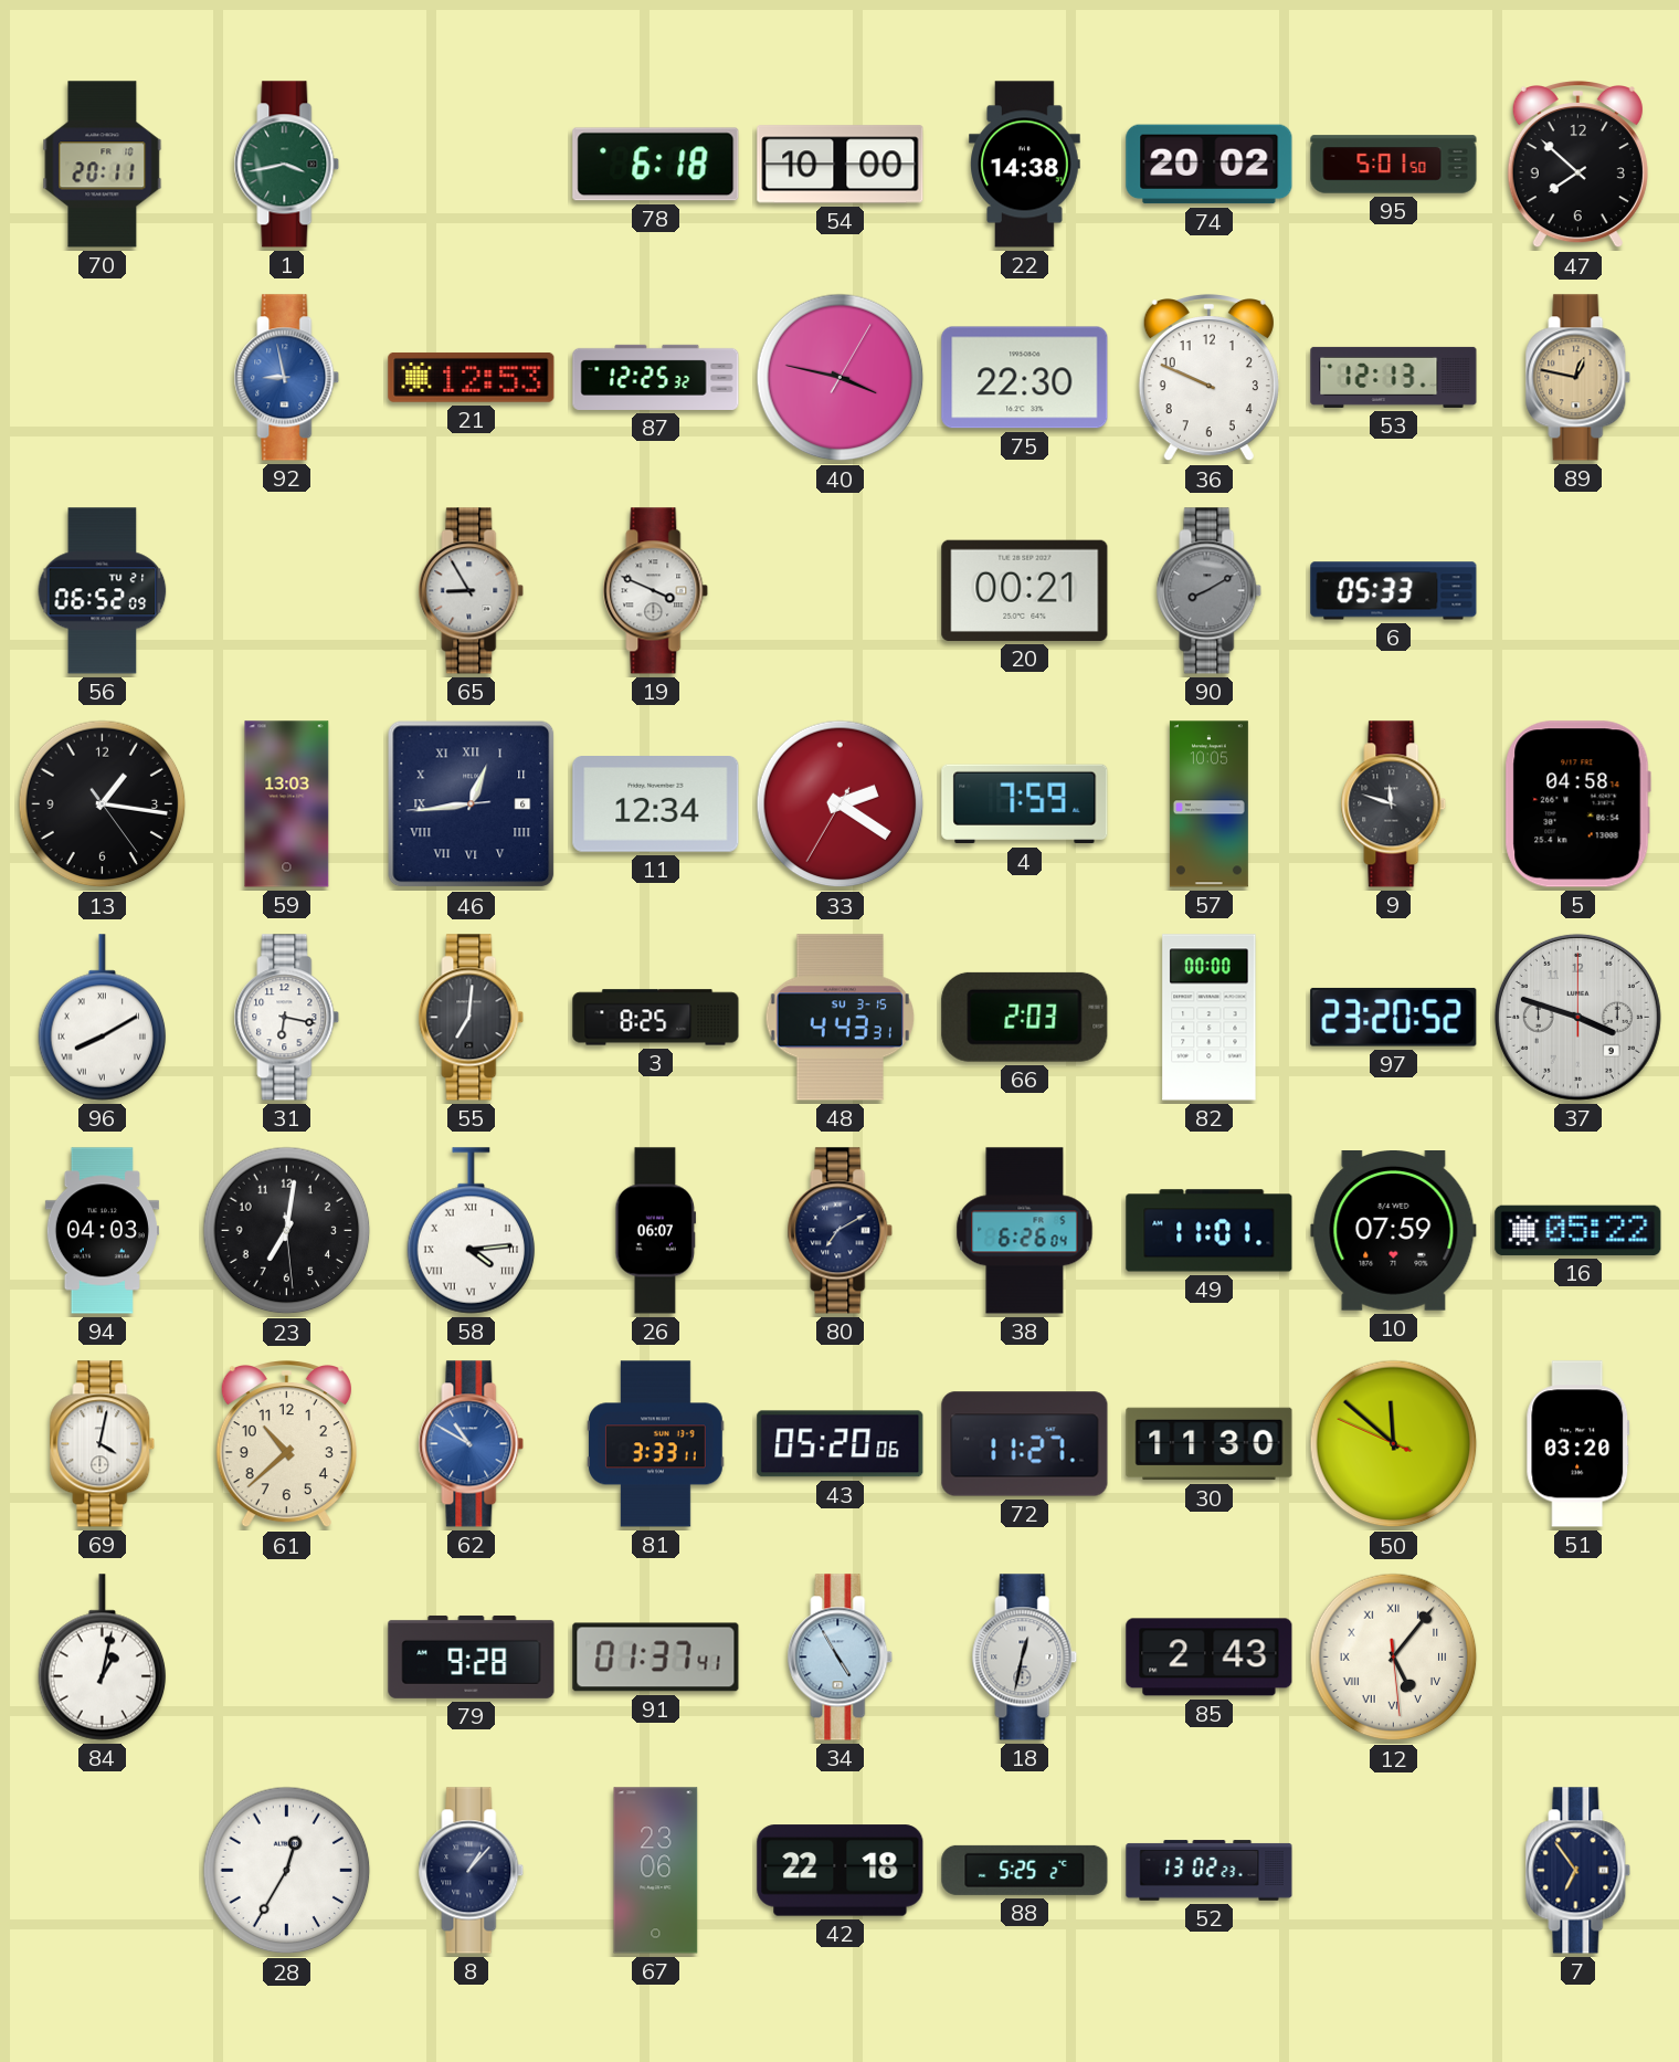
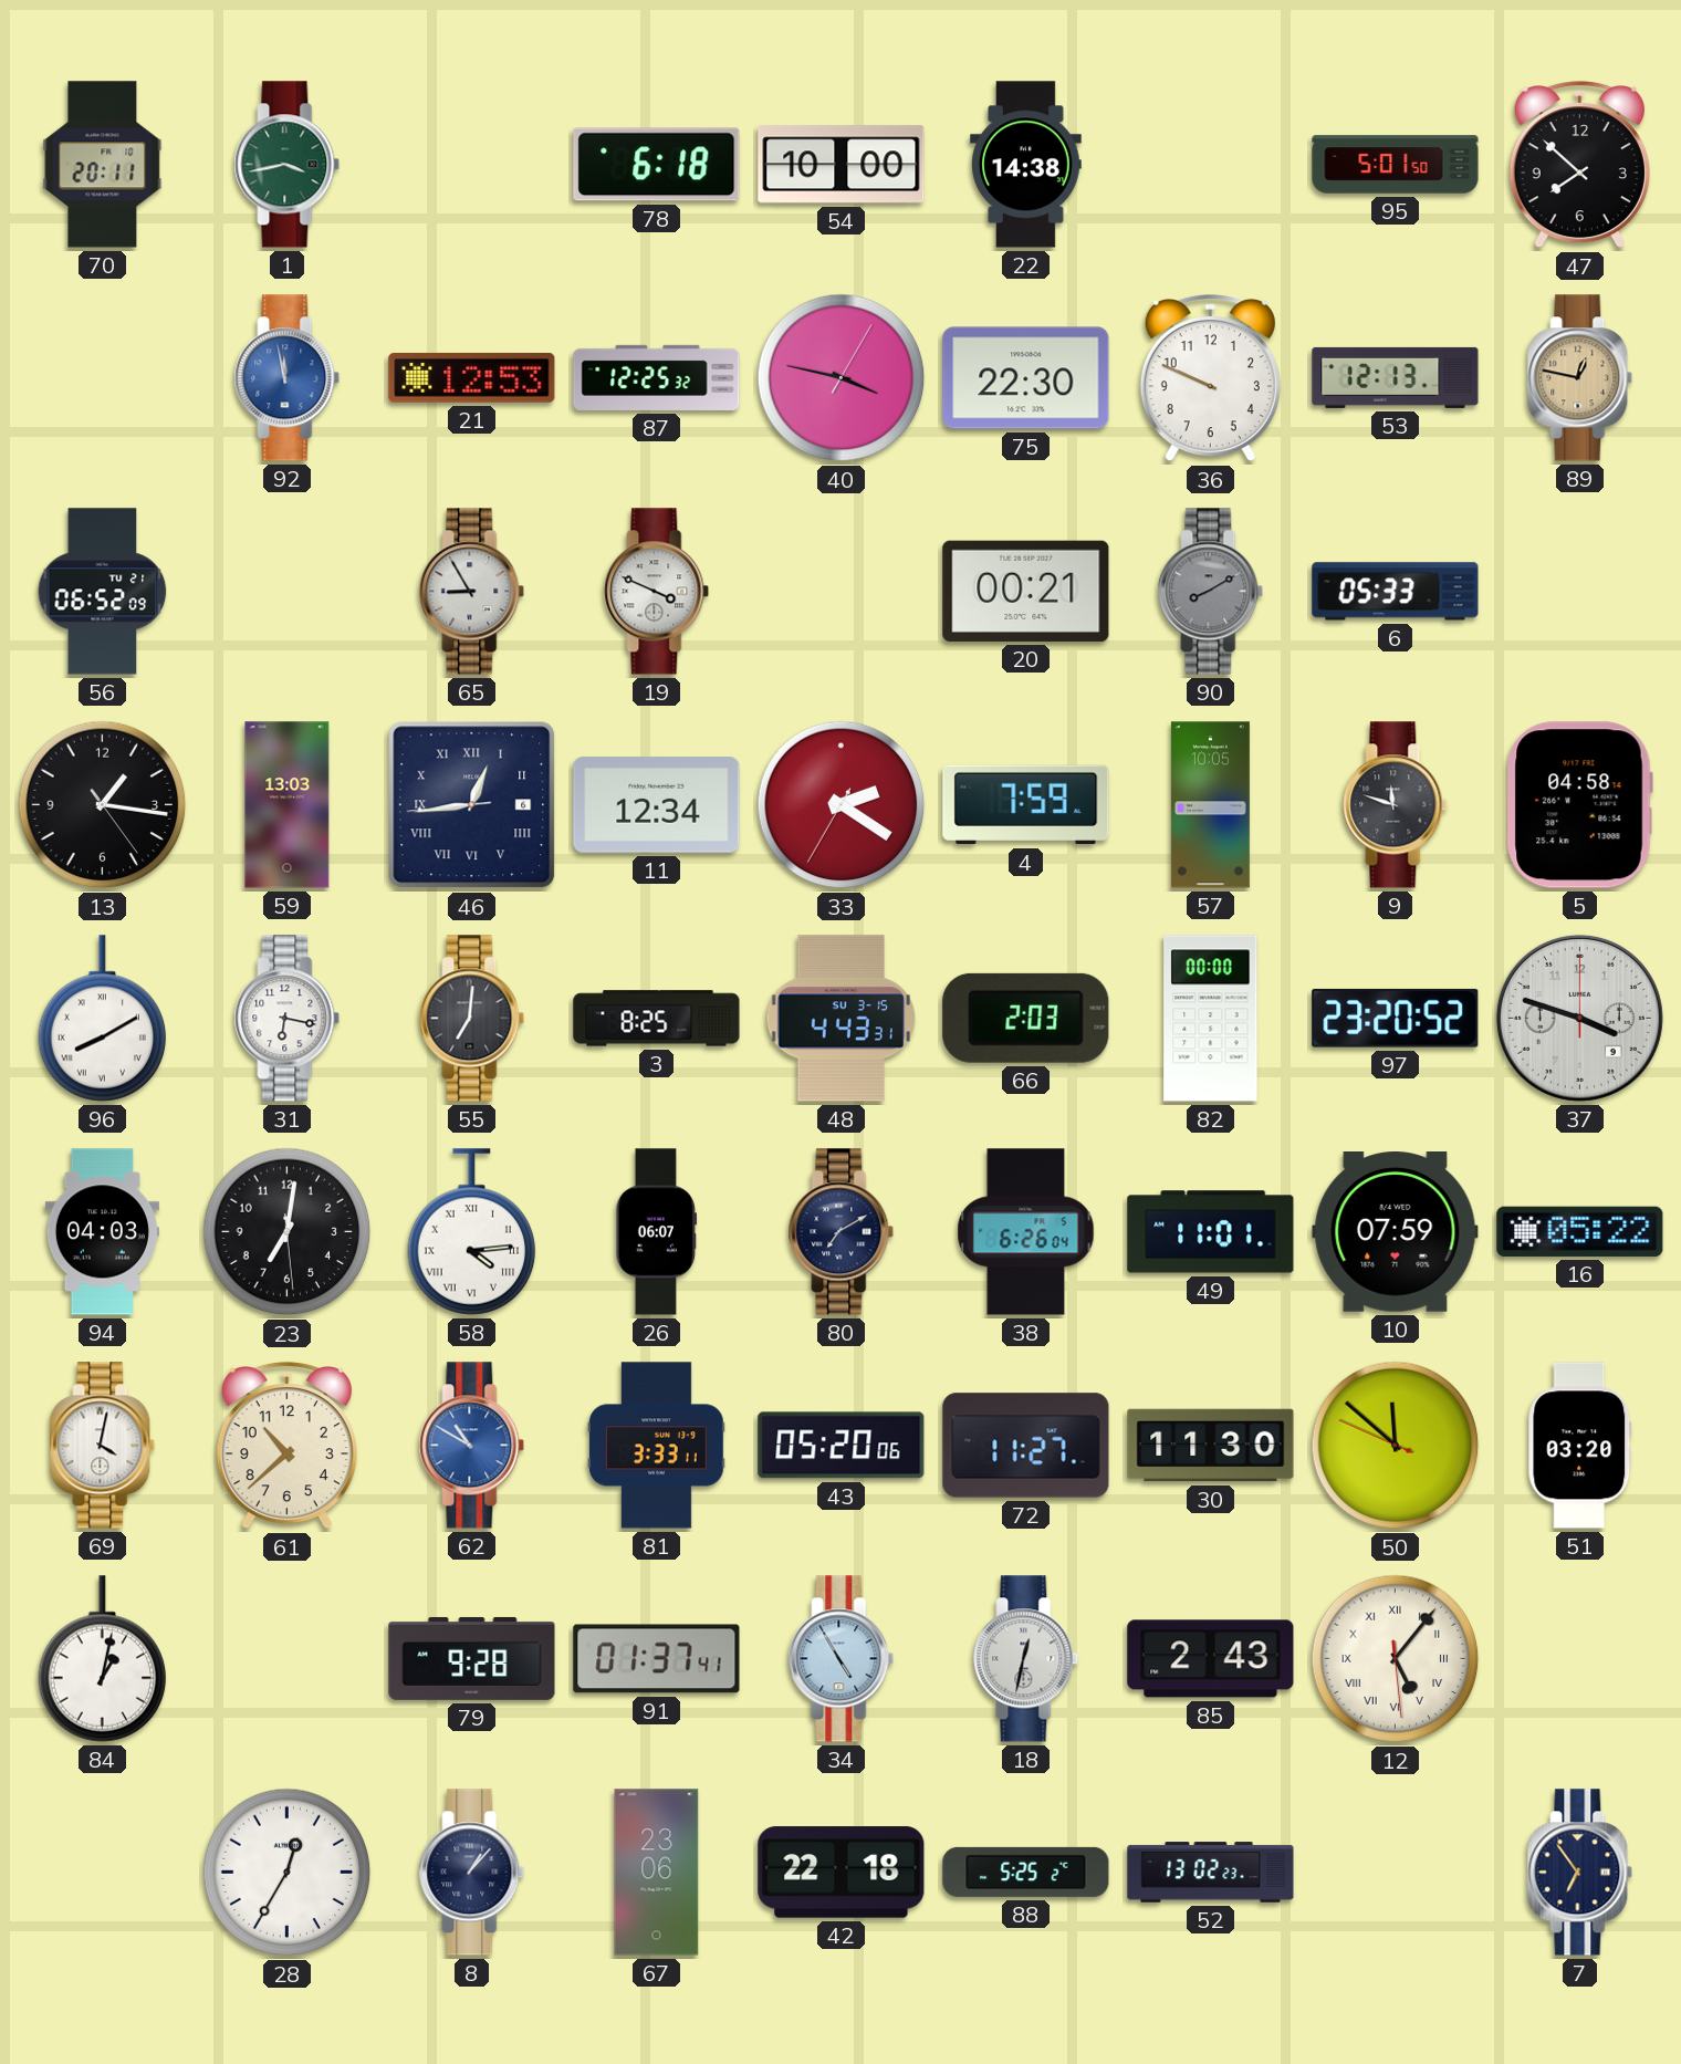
74: 20:02 -> none
92: 8:58 -> 11:58
